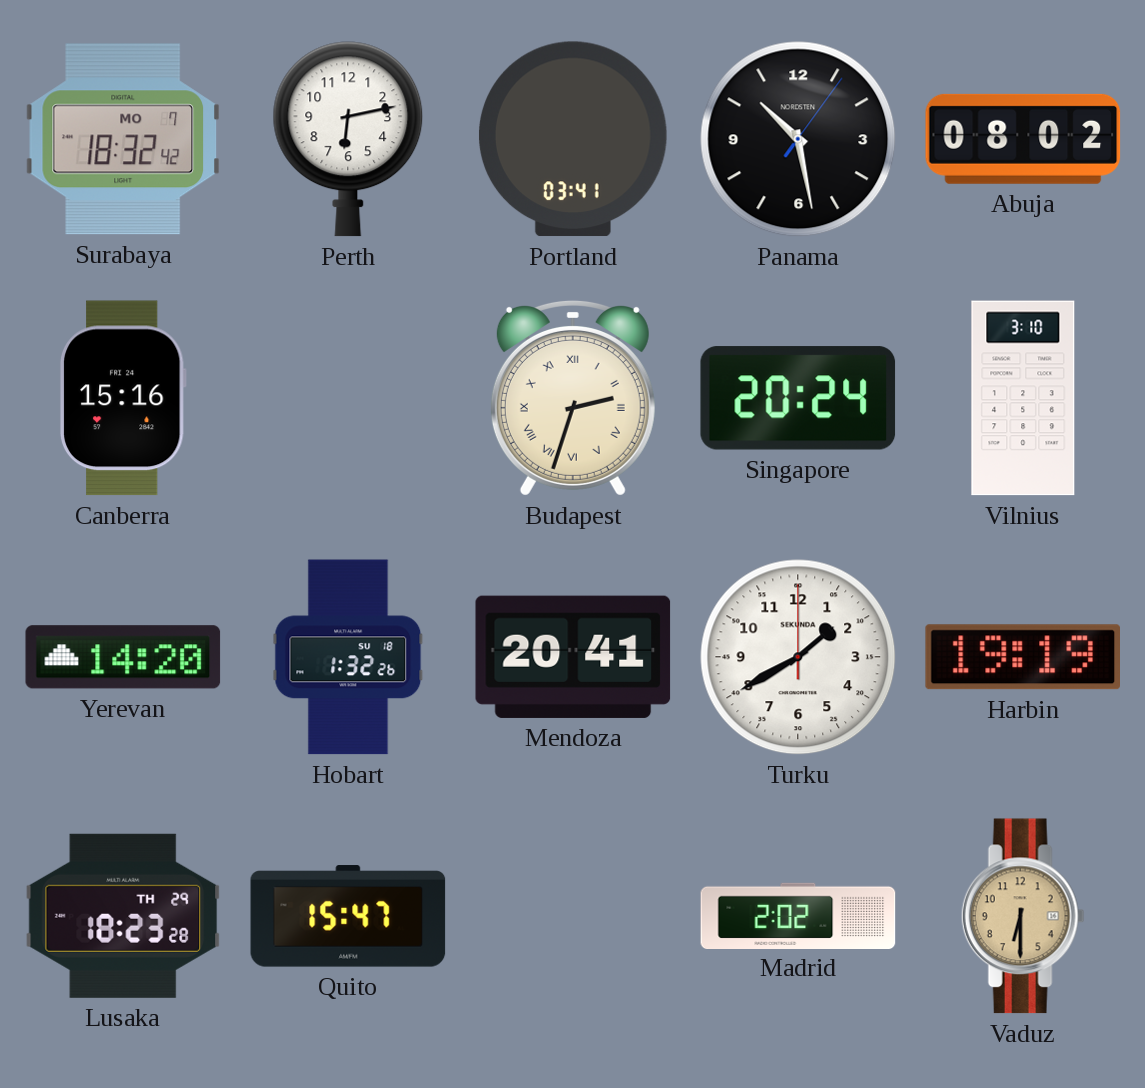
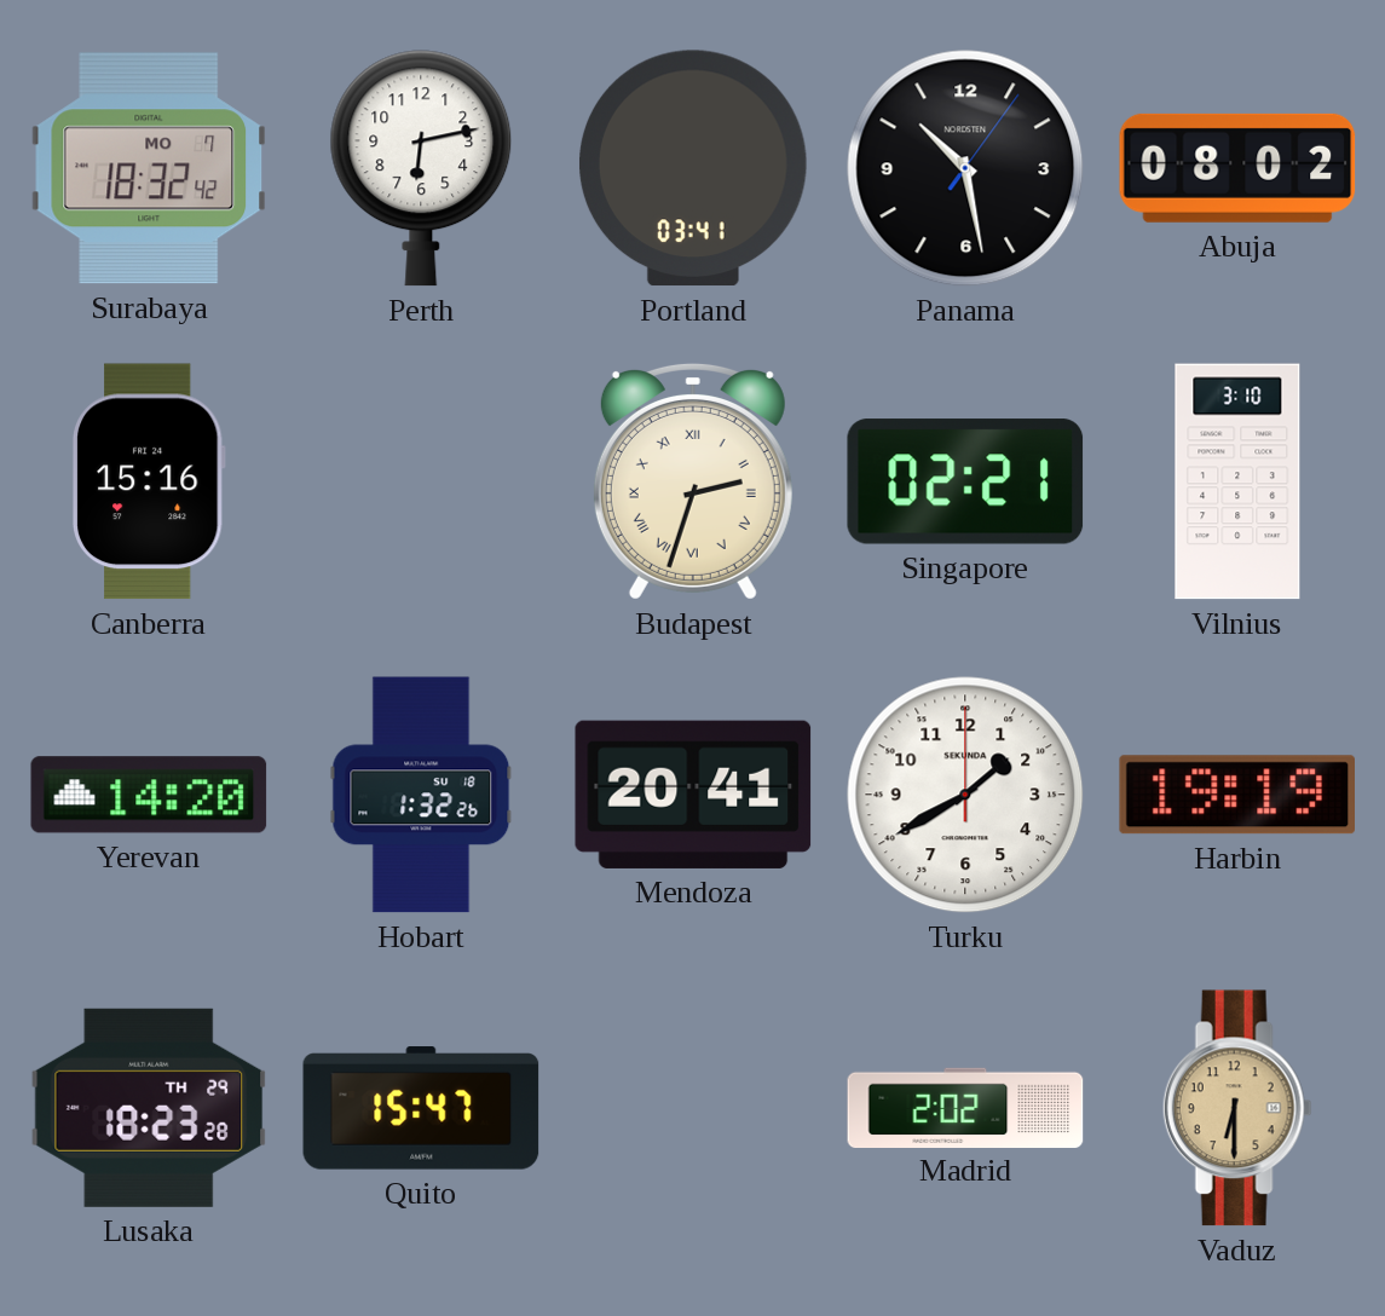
Singapore: 20:24 -> 02:21
